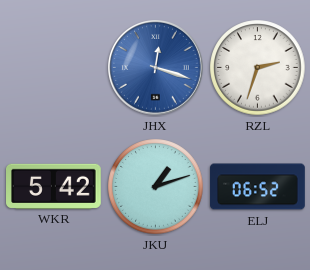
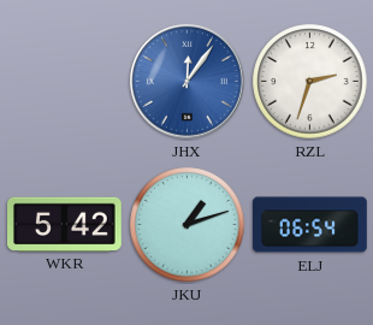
JHX: 12:18 -> 12:06
ELJ: 06:52 -> 06:54
